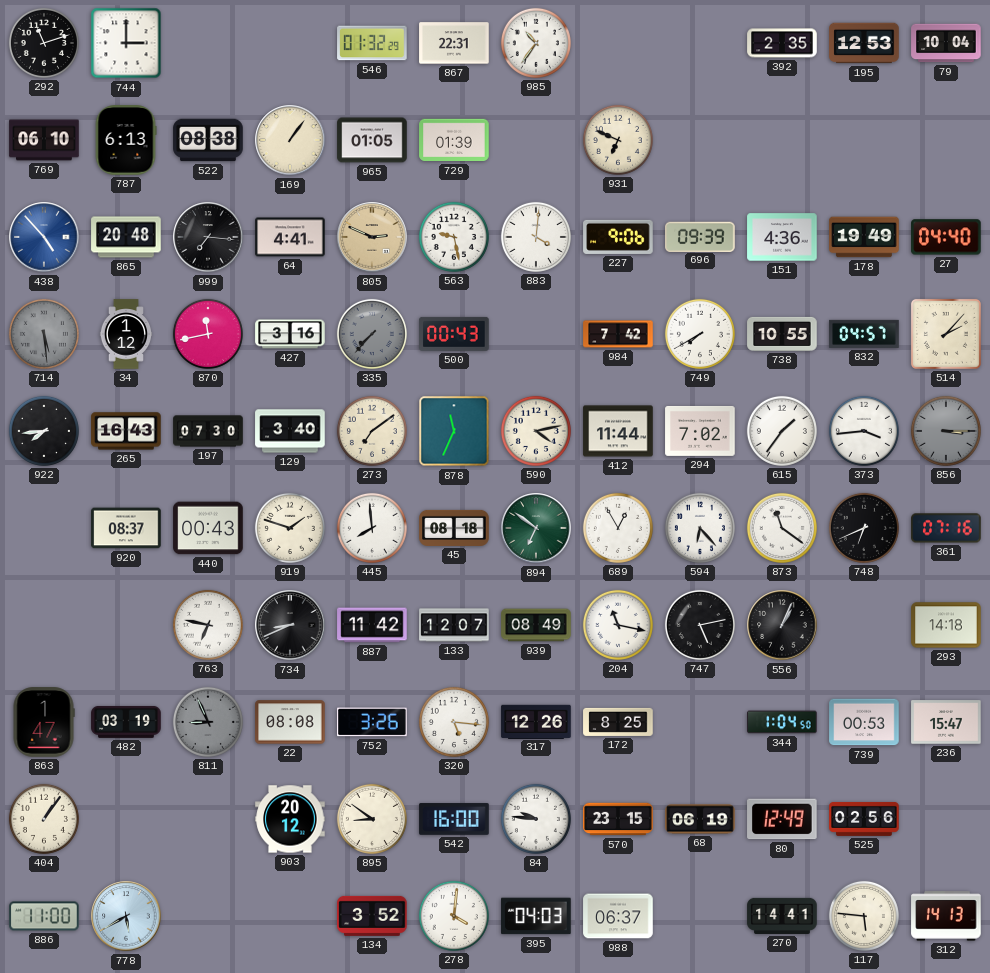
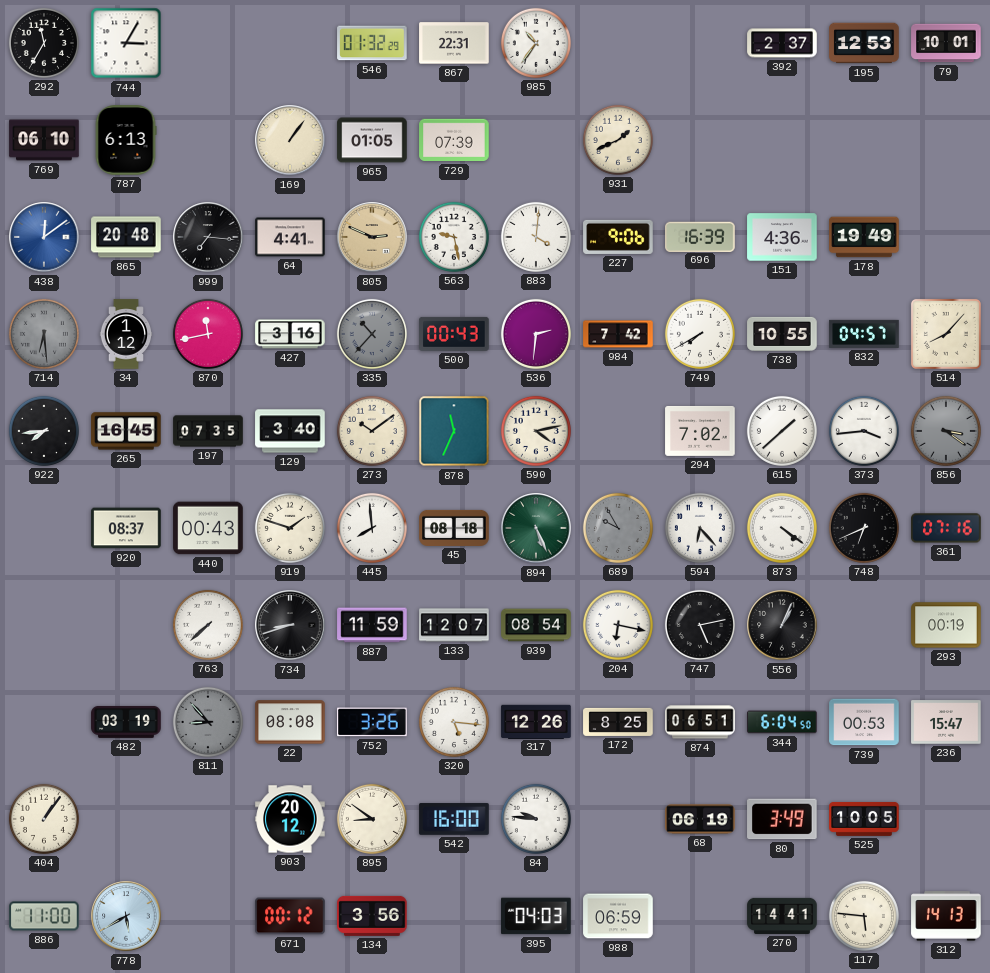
292: 11:12 -> 11:35
744: 3:00 -> 3:05
392: 2:35 -> 2:37
79: 10:04 -> 10:01
522: 08:38 -> none
729: 01:39 -> 07:39
931: 6:49 -> 1:41
438: 4:53 -> 12:09
696: 09:39 -> 16:39
27: 04:40 -> none
714: 5:29 -> 6:29
335: 7:37 -> 10:37
536: none -> 2:31
514: 2:07 -> 8:07
265: 16:43 -> 16:45
197: 07:30 -> 07:35
273: 7:09 -> 10:09
412: 11:44 -> none
615: 1:36 -> 1:38
856: 3:15 -> 3:21
894: 6:51 -> 5:26
689: 12:55 -> 9:55
689 dial: white -> grey
873: 11:21 -> 4:21
763: 6:47 -> 7:38
734: 8:41 -> 8:42
887: 11:42 -> 11:59
939: 08:49 -> 08:54
204: 11:17 -> 6:17
293: 14:18 -> 00:19
863: 1:47 -> none
811: 8:56 -> 8:53
874: none -> 06:51
344: 1:04 -> 6:04
570: 23:15 -> none
80: 12:49 -> 3:49
525: 02:56 -> 10:05
671: none -> 00:12
134: 3:52 -> 3:56
278: 4:01 -> none
988: 06:37 -> 06:59
